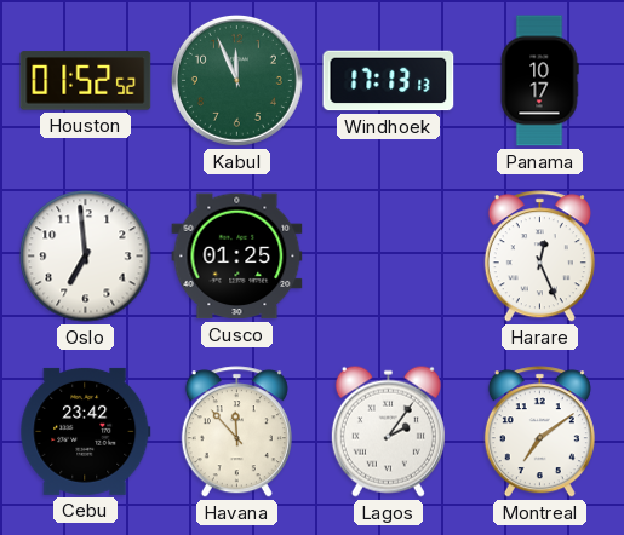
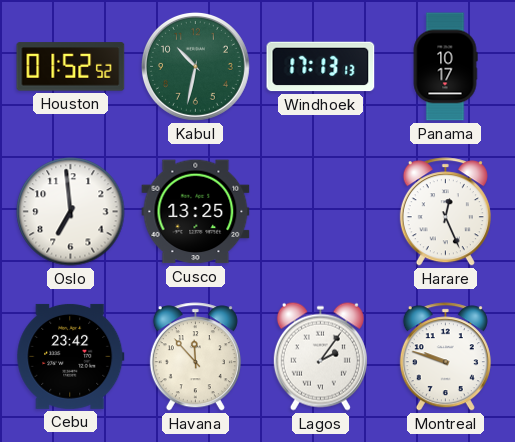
Kabul: 11:56 -> 10:32
Cusco: 01:25 -> 13:25
Montreal: 7:09 -> 9:48
